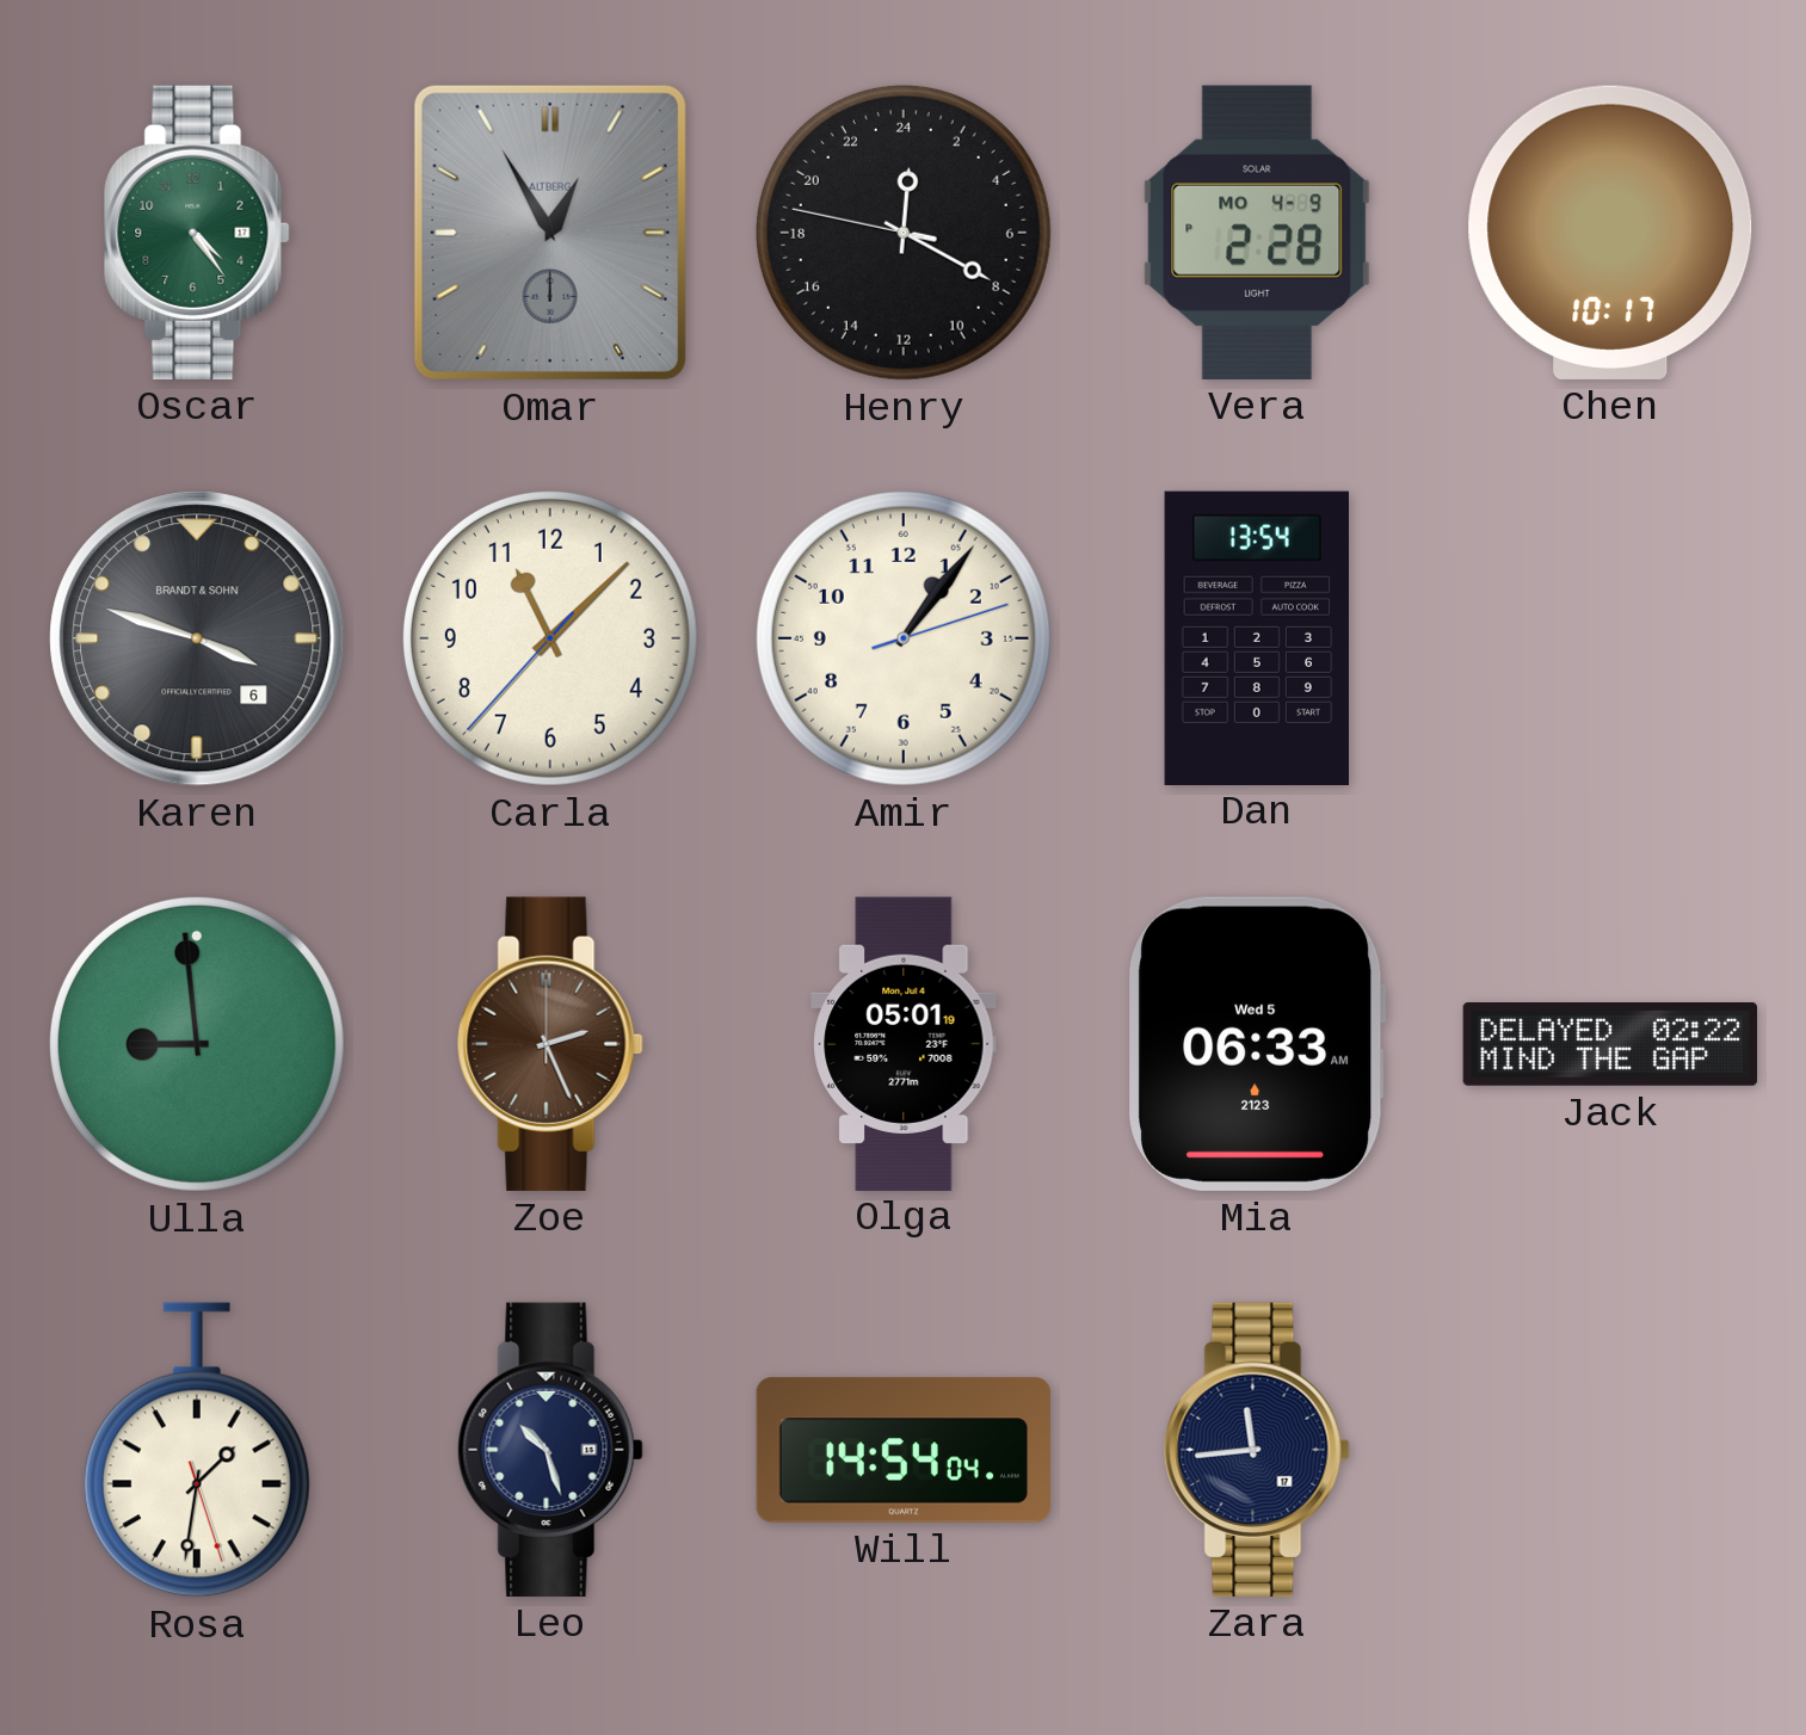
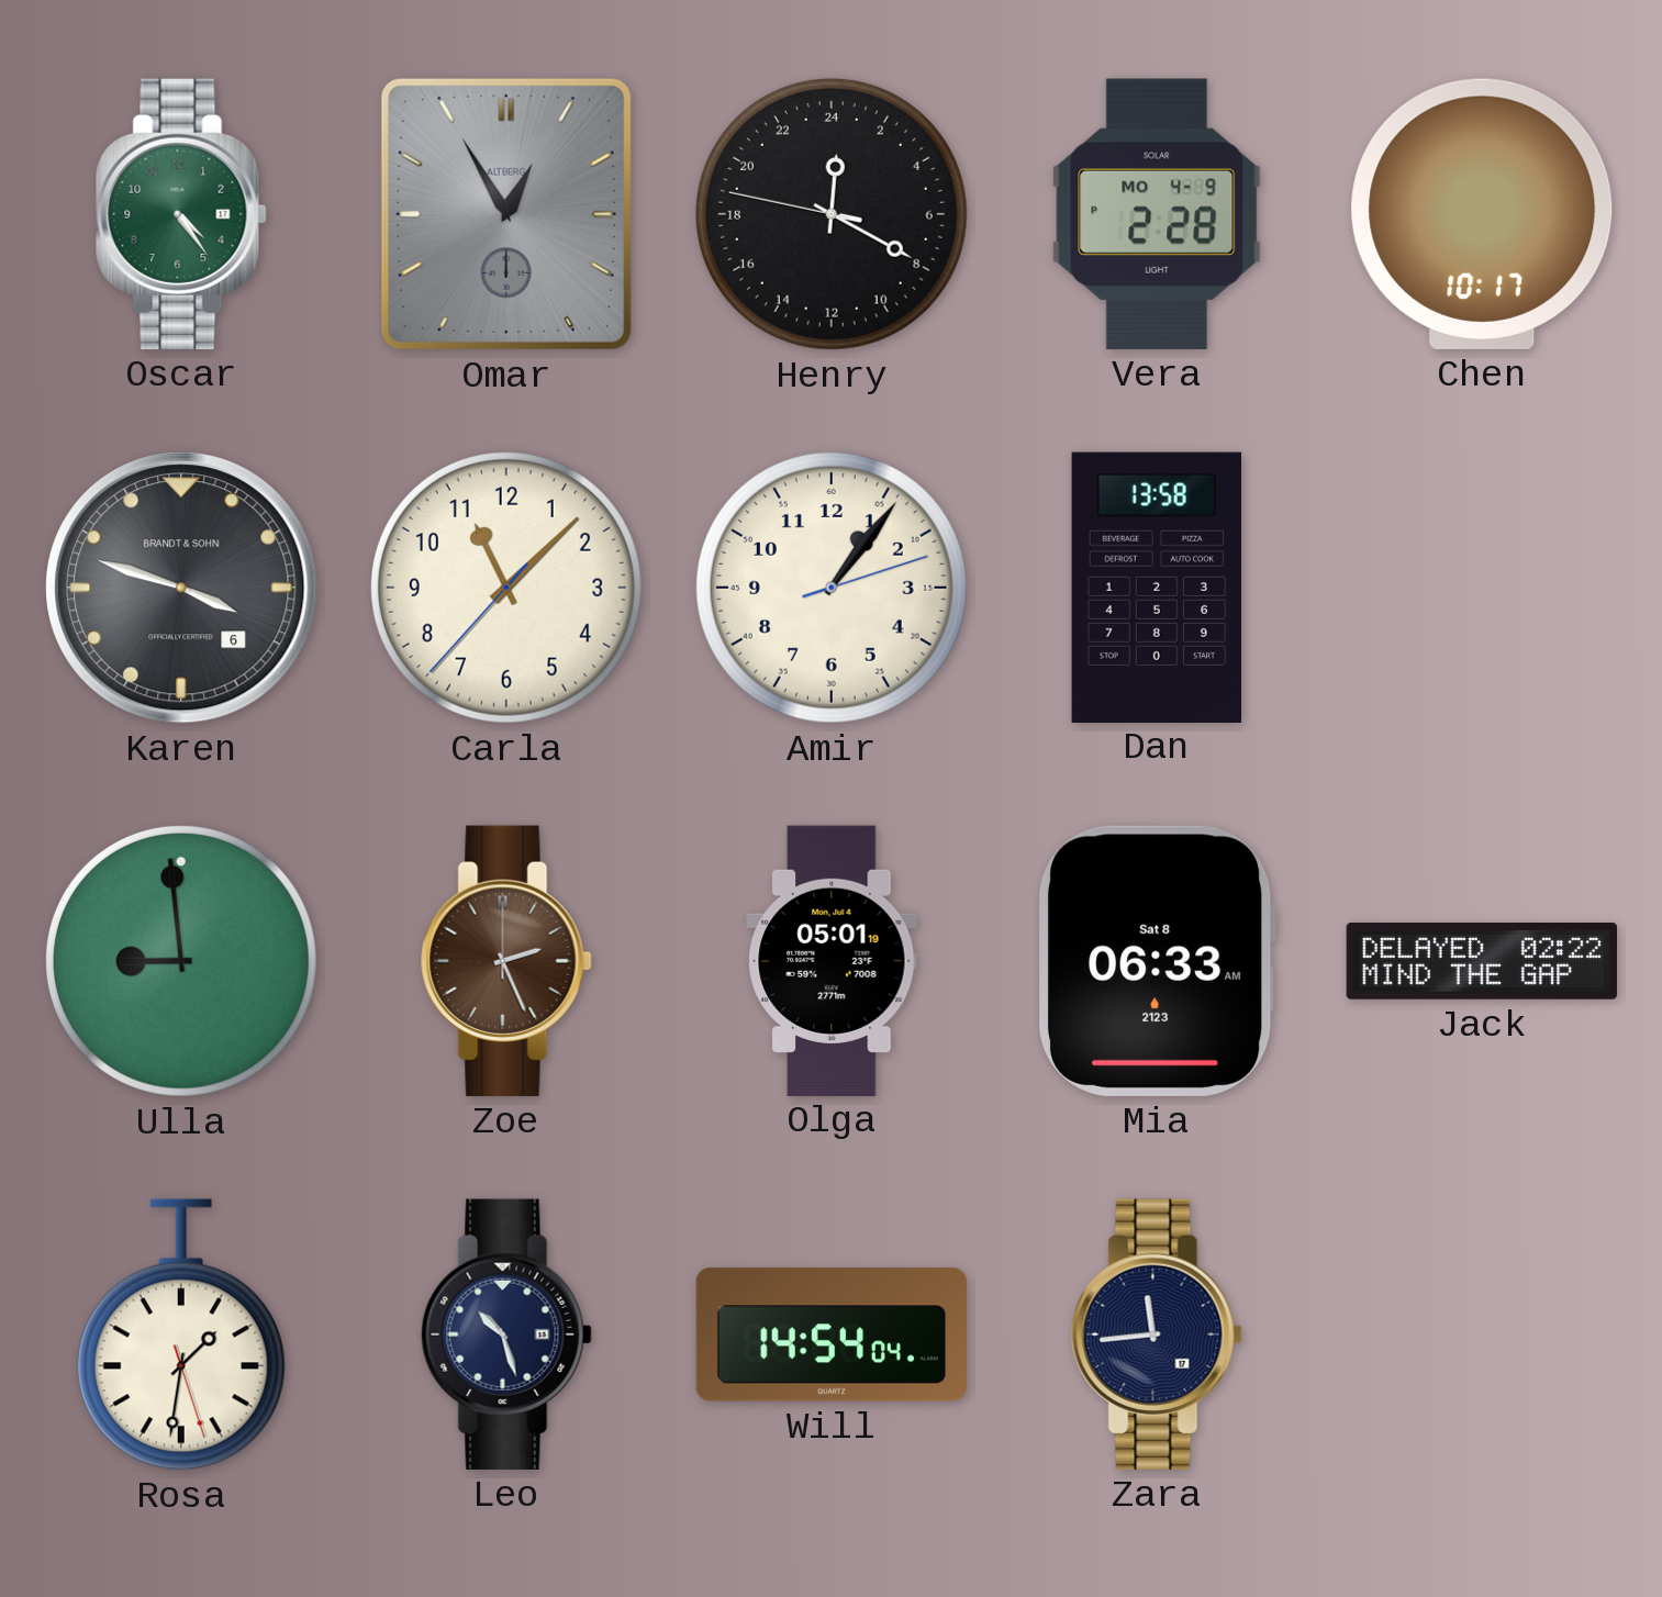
Dan: 13:54 -> 13:58
Mia date: Wed 5 -> Sat 8
